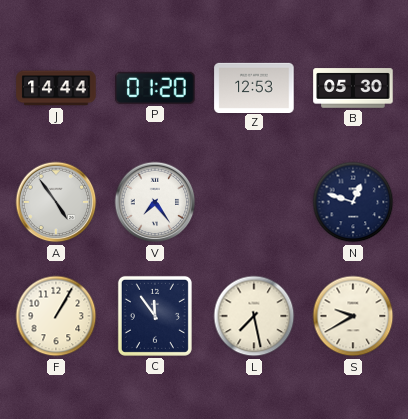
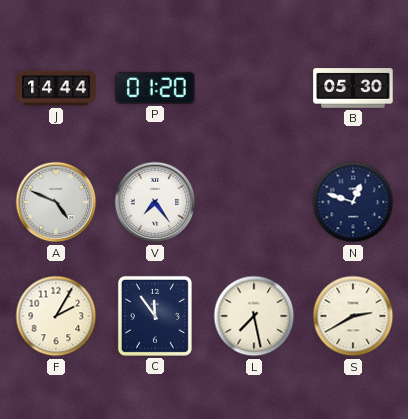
Z: 12:53 -> none
A: 4:54 -> 4:49
F: 1:05 -> 2:05
S: 9:40 -> 2:40
